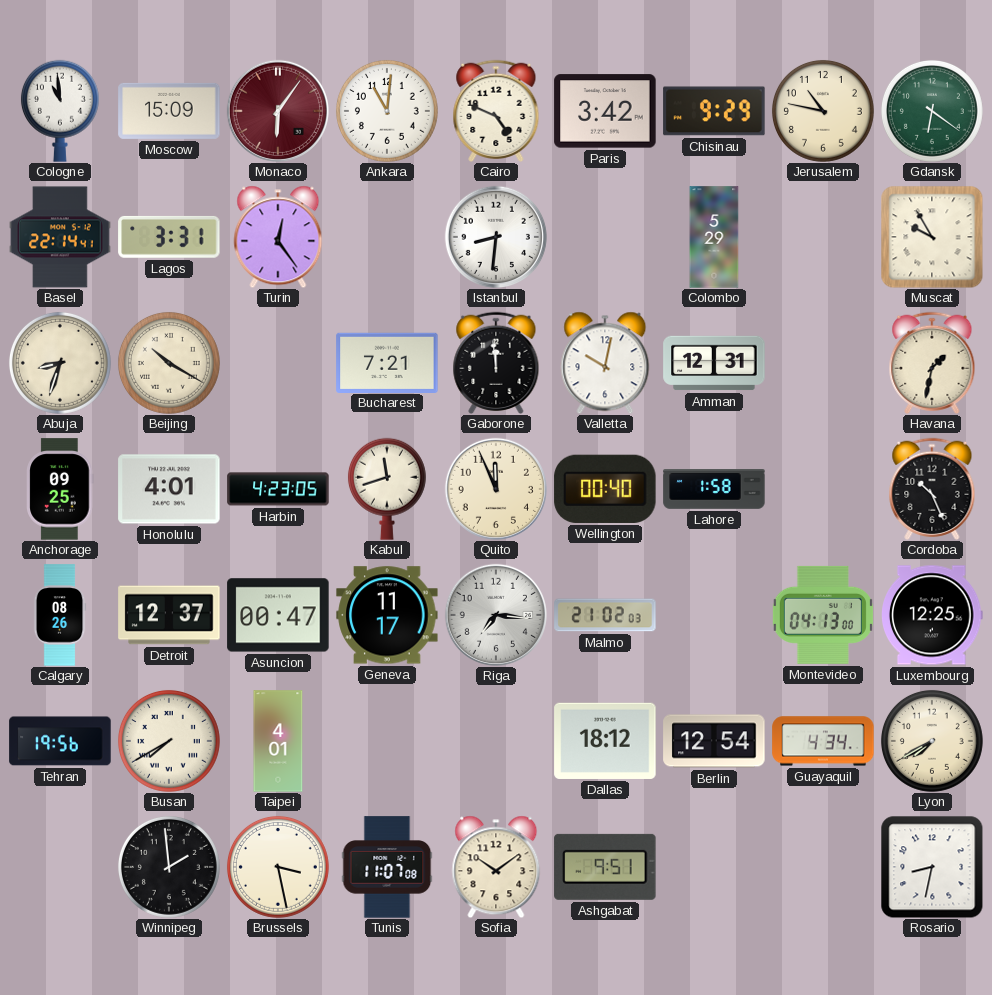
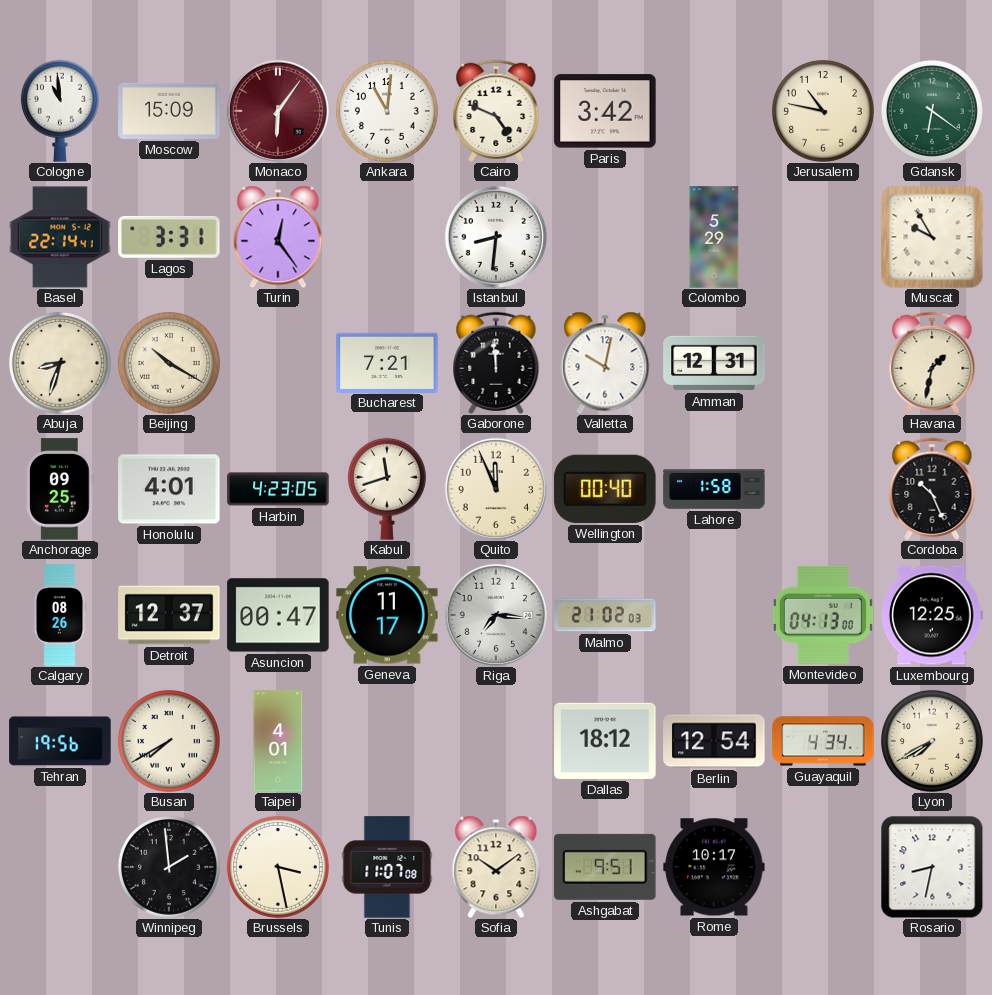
Chisinau: 9:29 -> none
Rome: none -> 10:17
